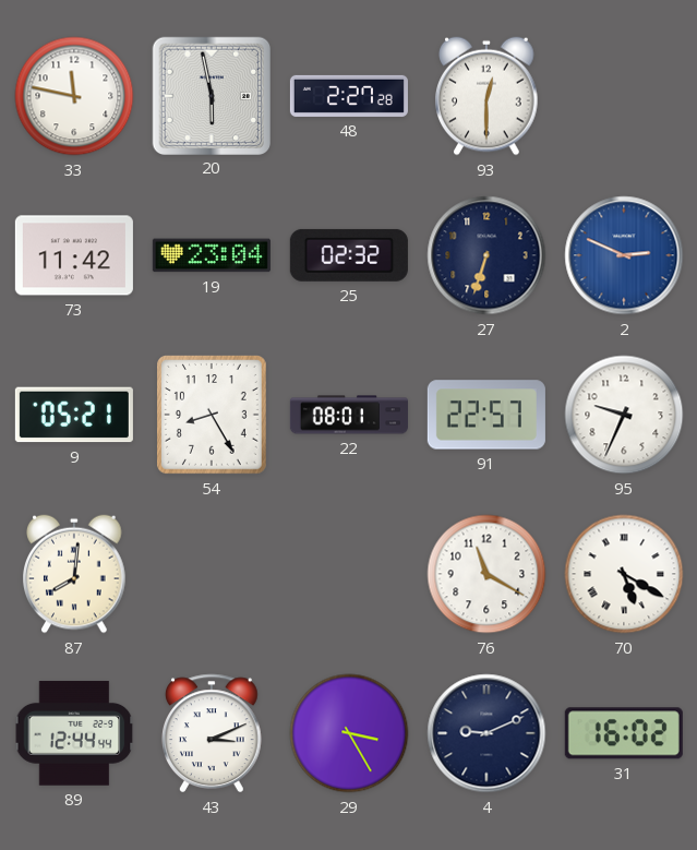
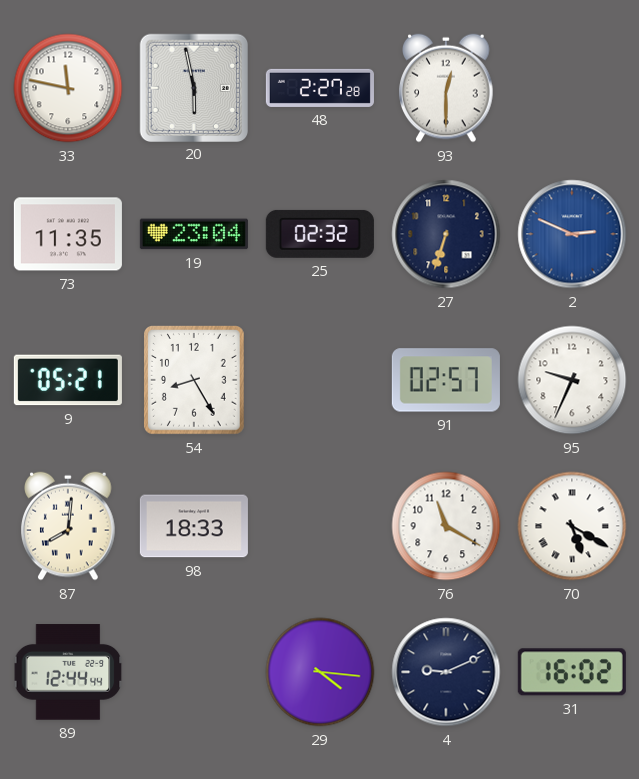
73: 11:42 -> 11:35
22: 08:01 -> none
91: 22:57 -> 02:57
98: none -> 18:33
43: 3:11 -> none
29: 3:25 -> 4:16
